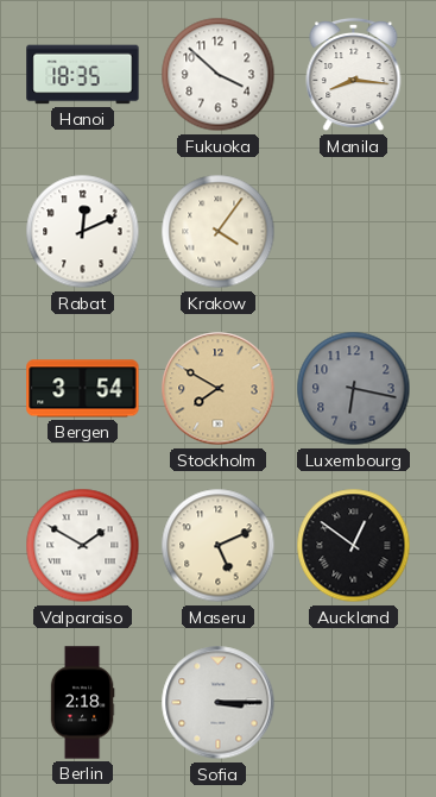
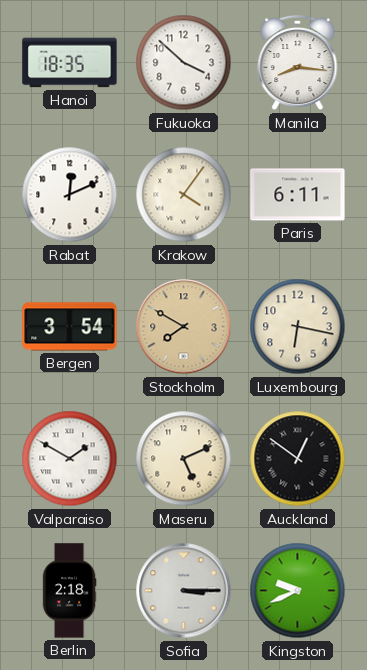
Paris: none -> 6:11
Luxembourg dial: grey -> cream
Kingston: none -> 9:41
